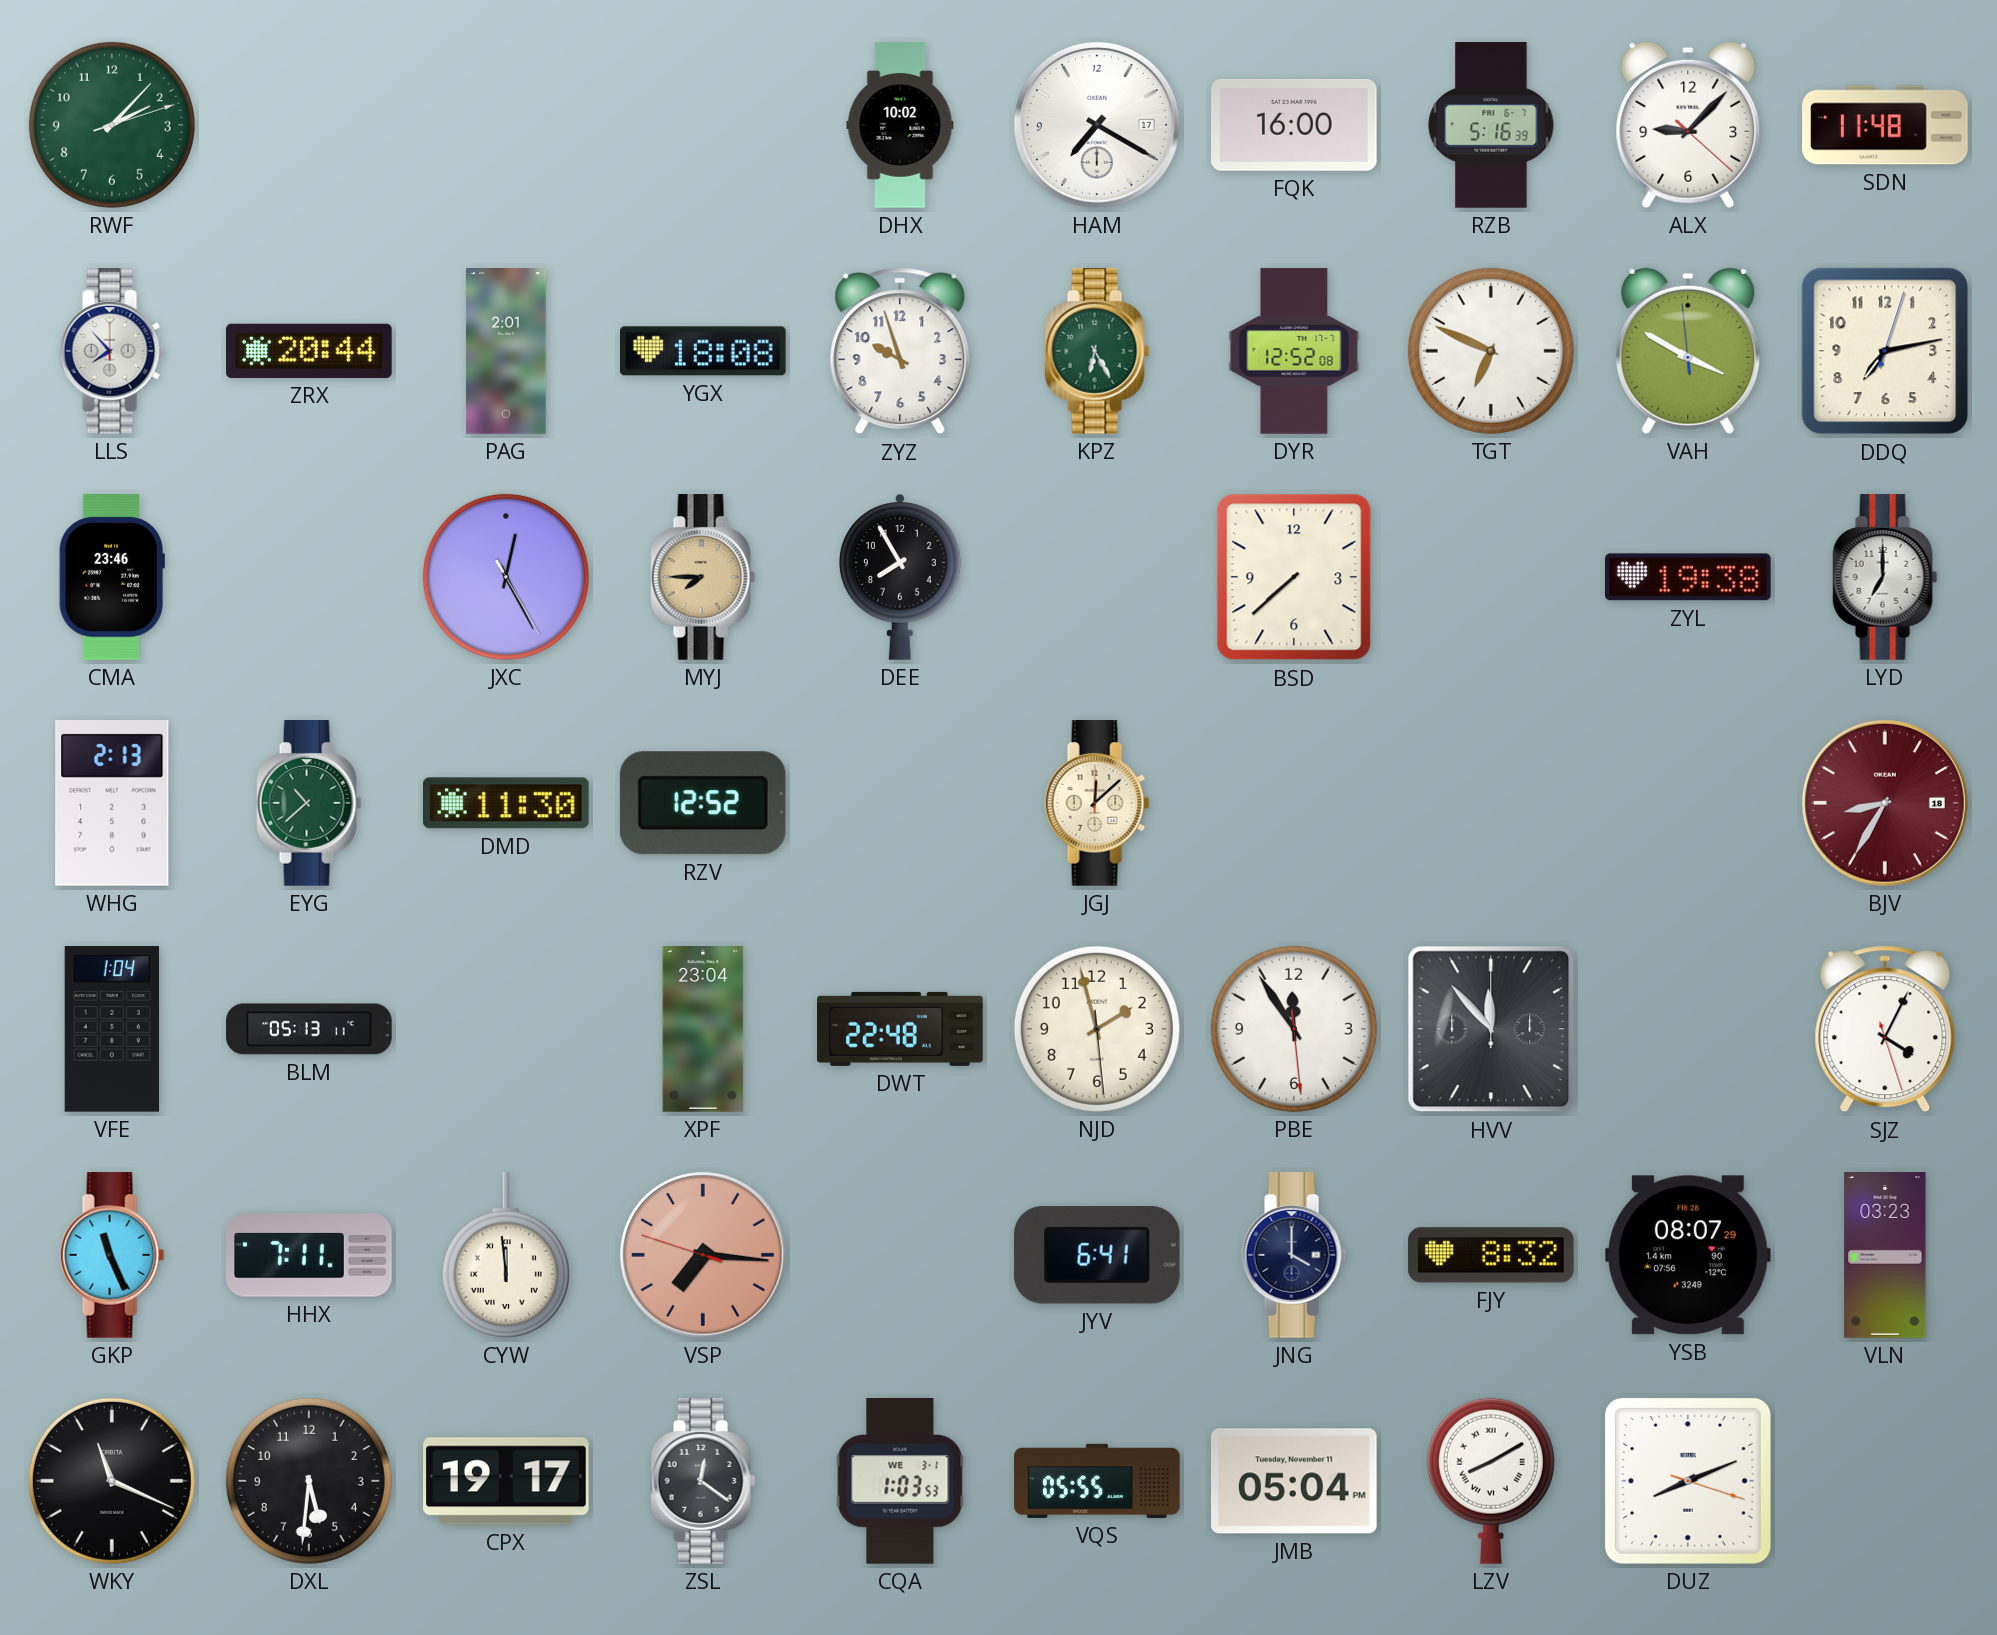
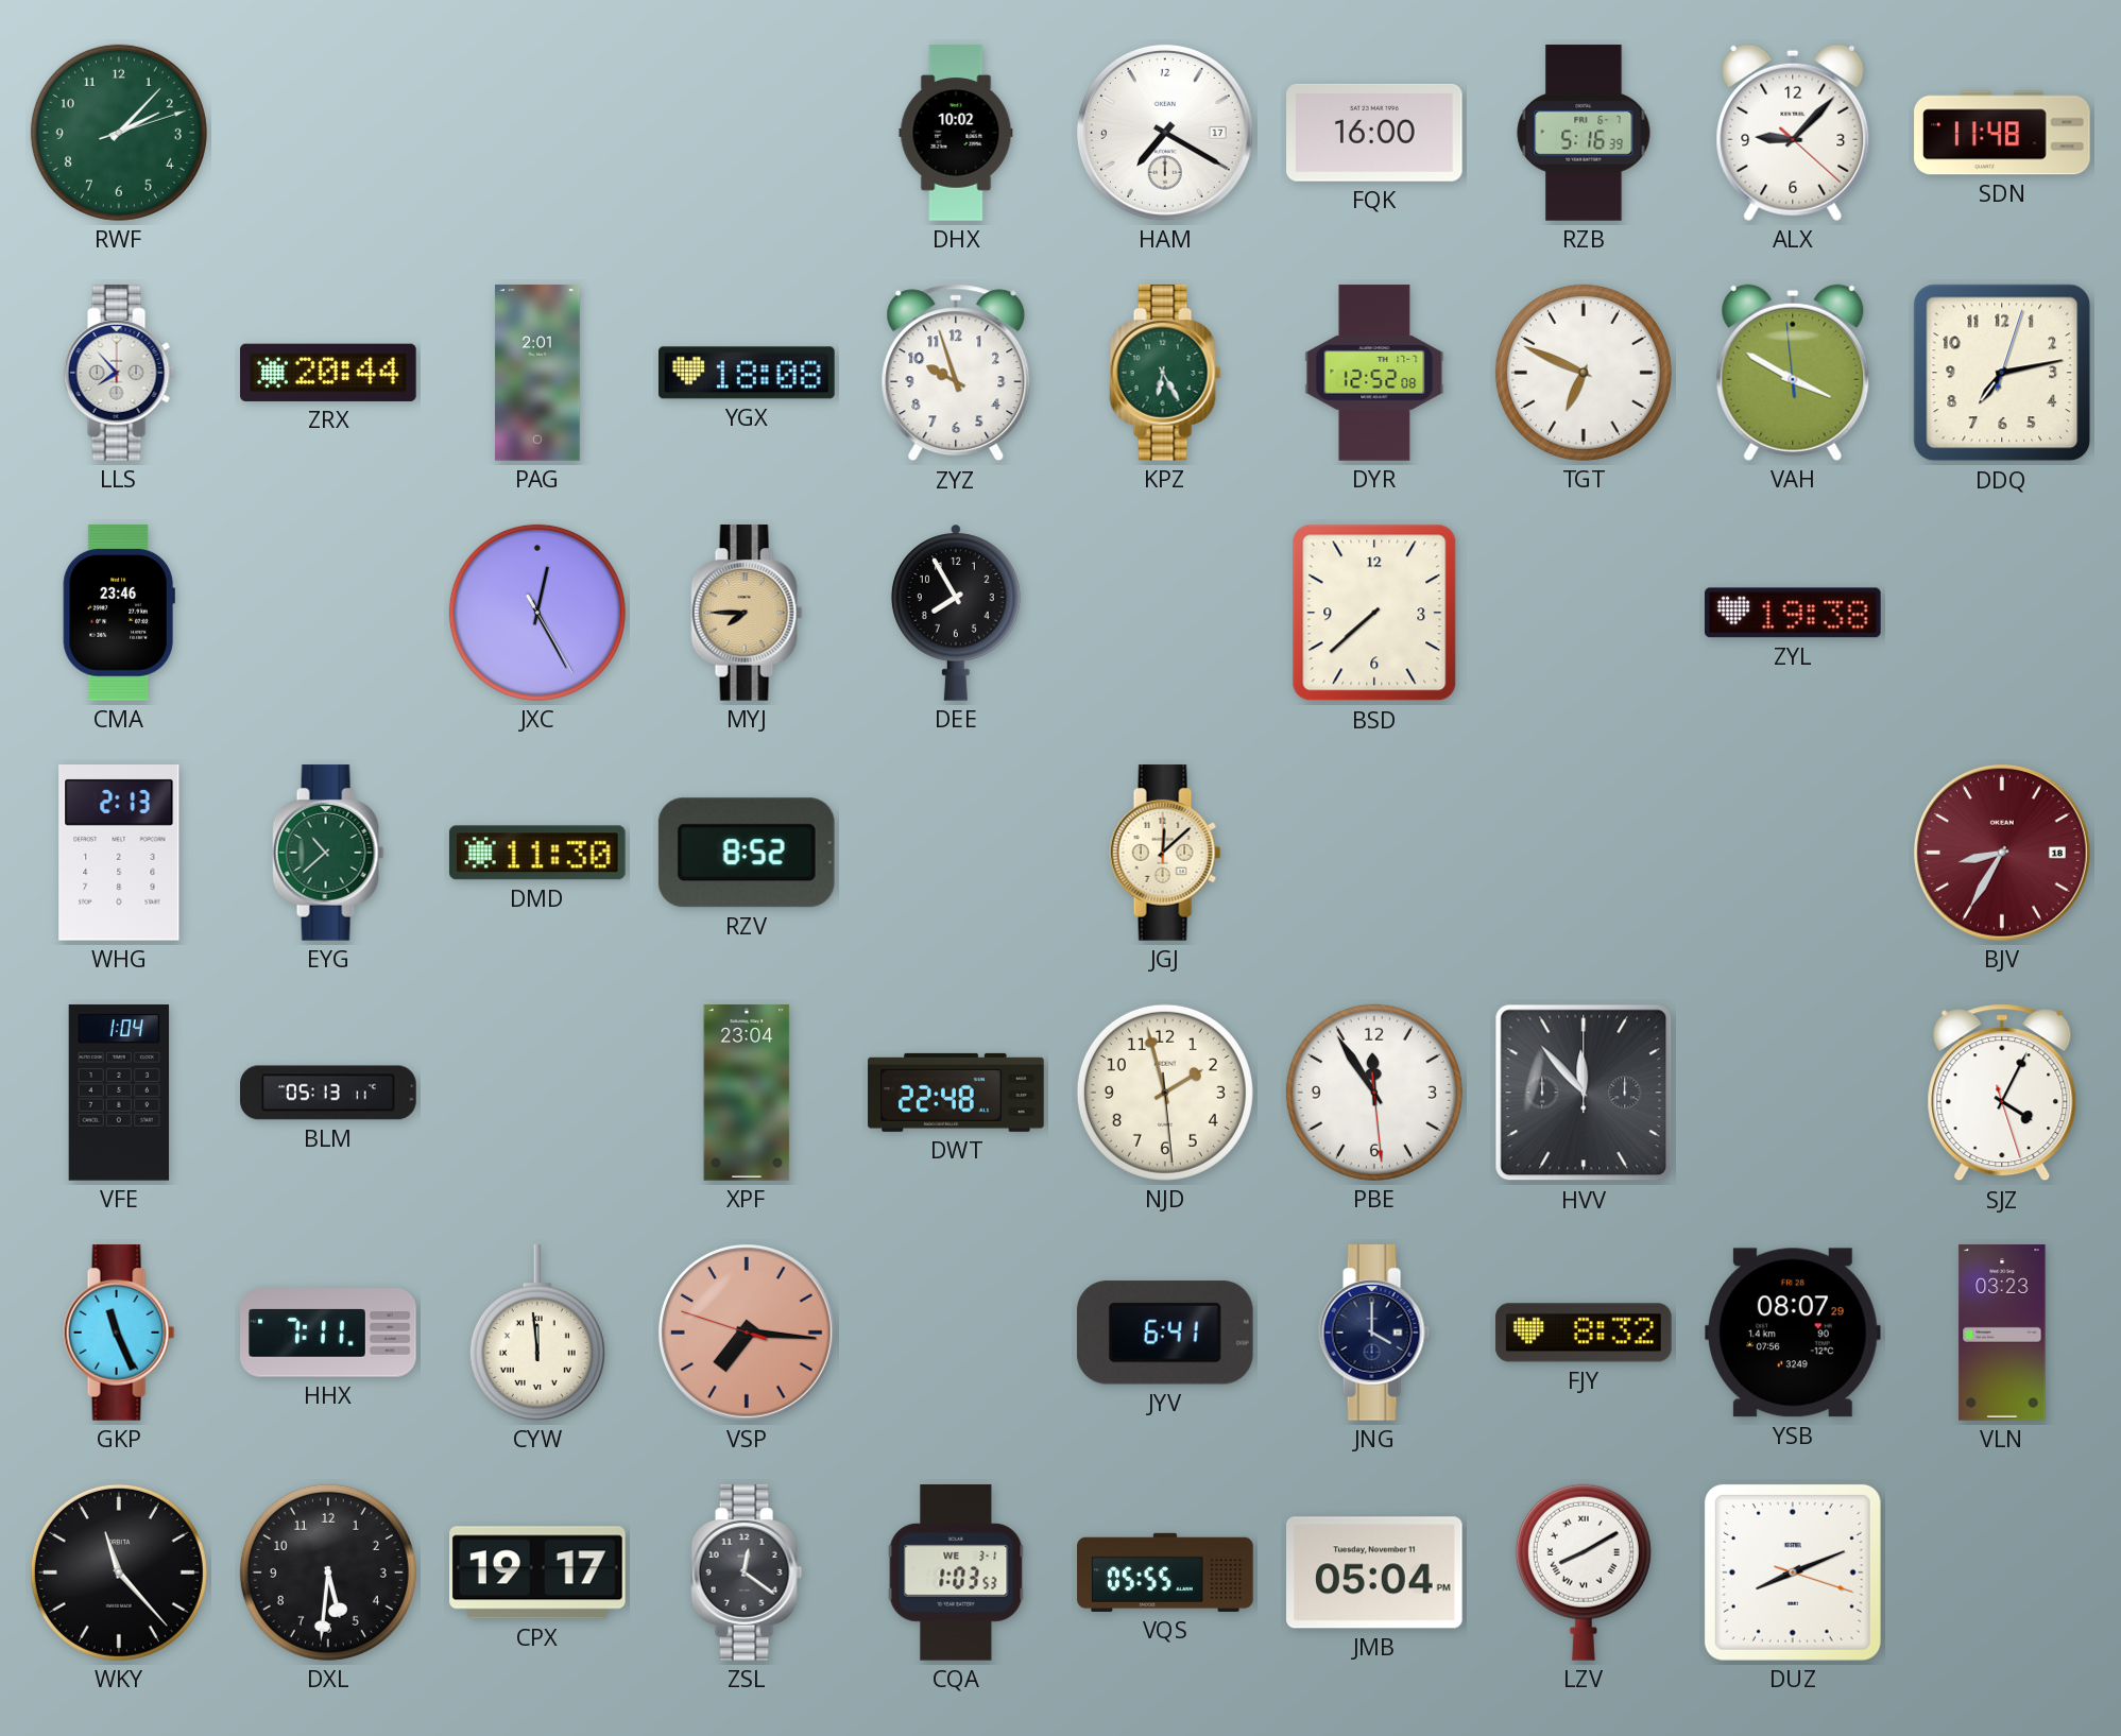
LYD: 7:00 -> none
RZV: 12:52 -> 8:52
WKY: 11:19 -> 11:23
